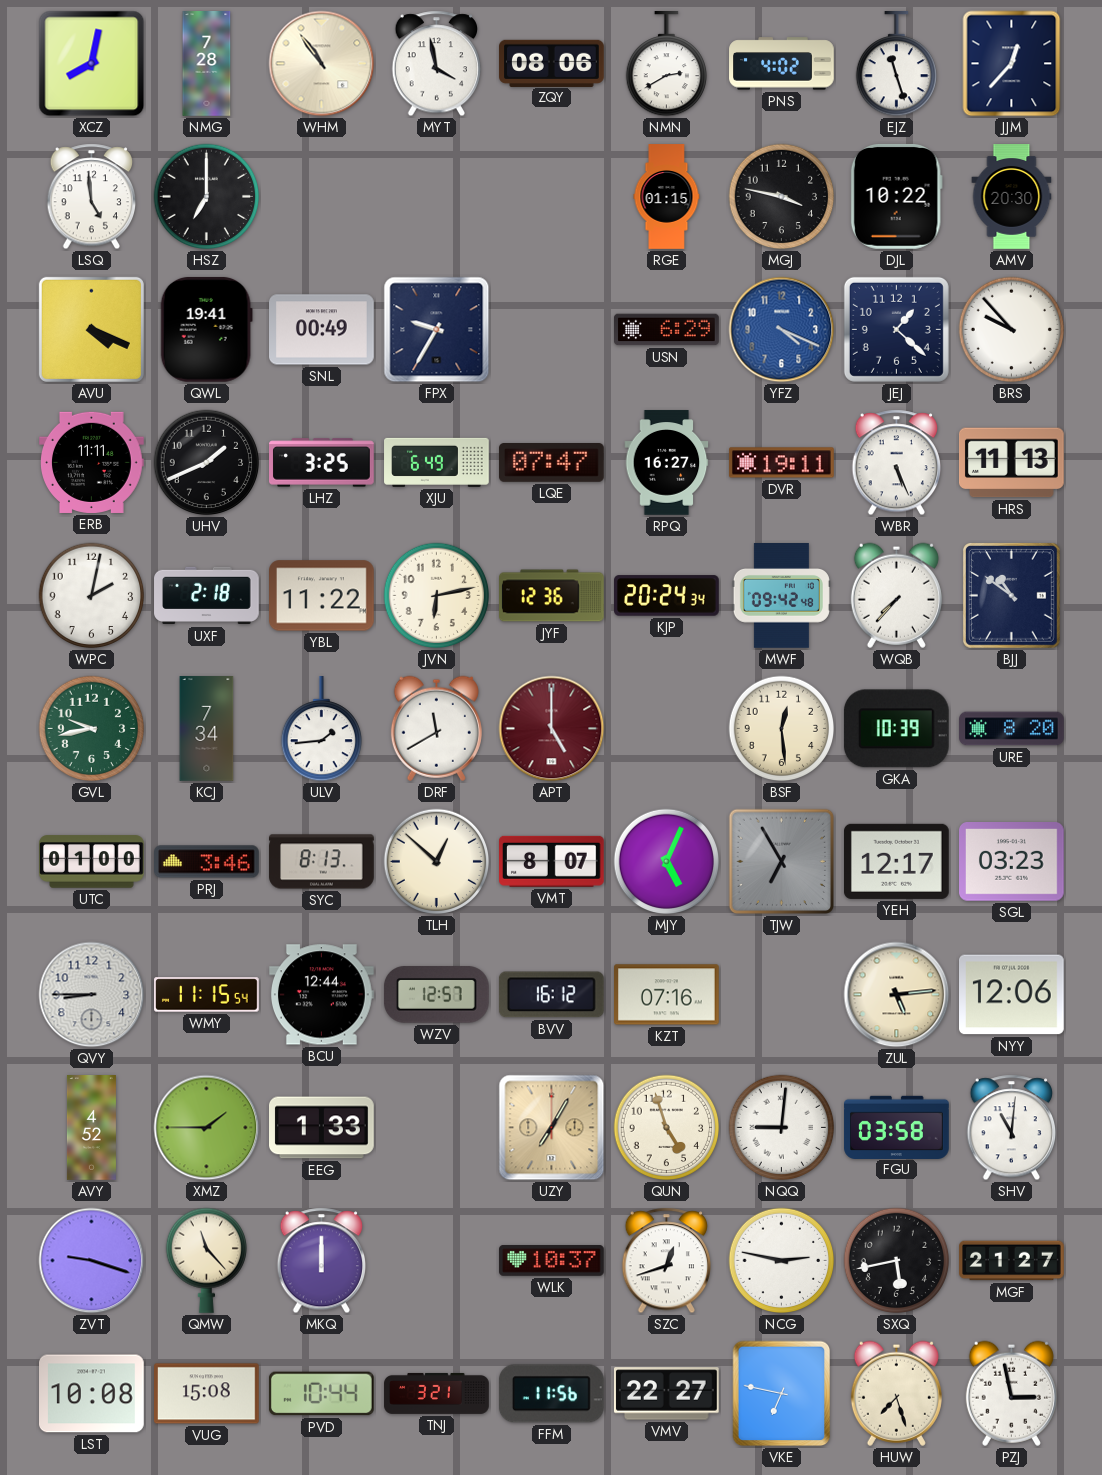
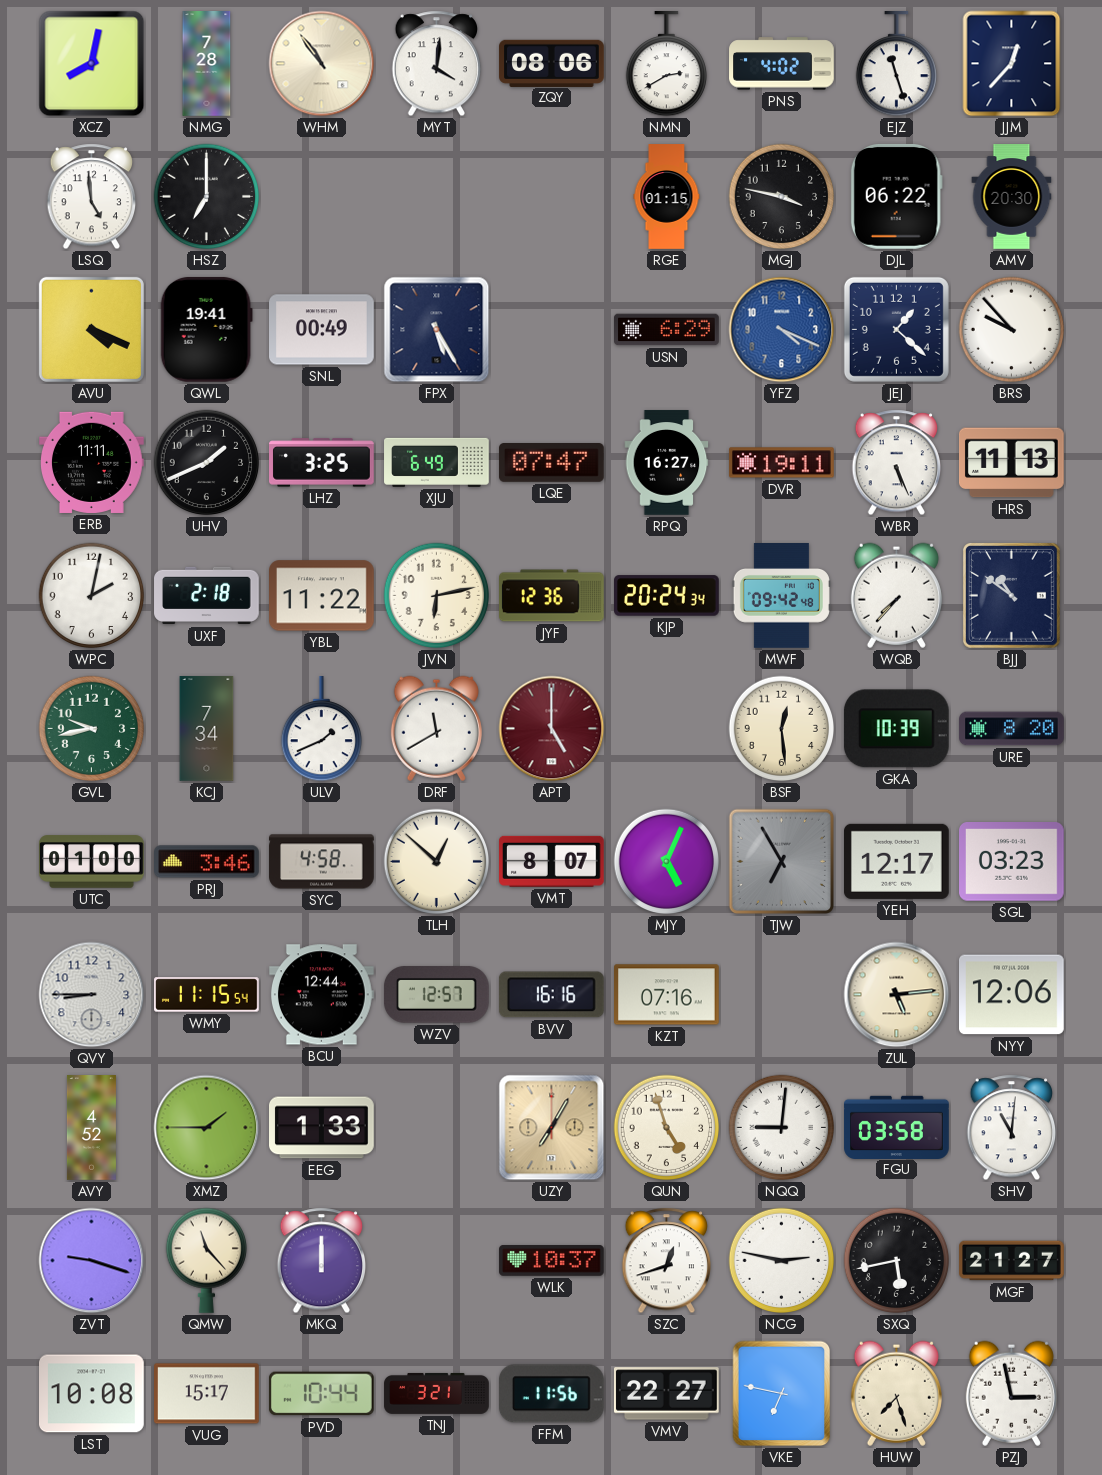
MYT: 3:58 -> 4:01
DJL: 10:22 -> 06:22
FPX: 9:35 -> 5:25
ULV: 1:44 -> 1:41
SYC: 8:13 -> 4:58
BVV: 16:12 -> 16:16
VUG: 15:08 -> 15:17
